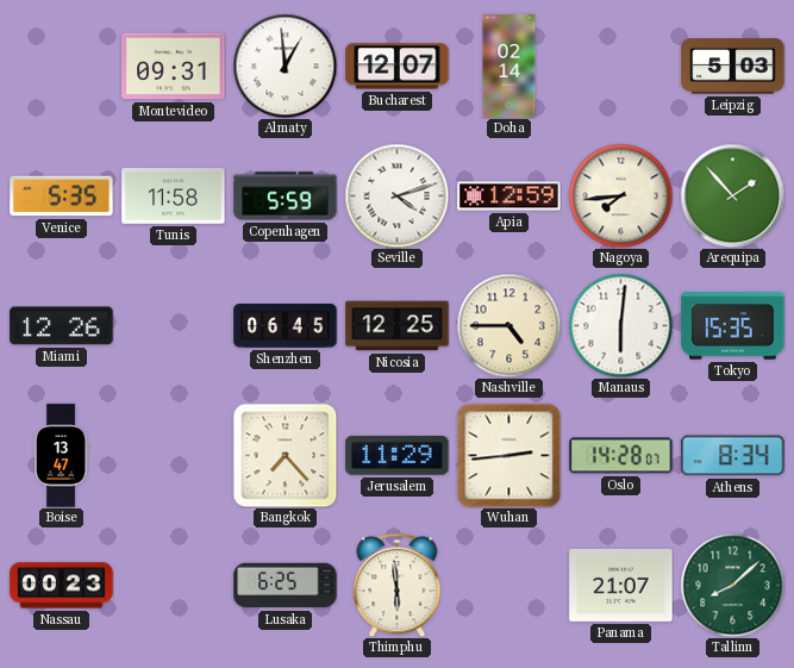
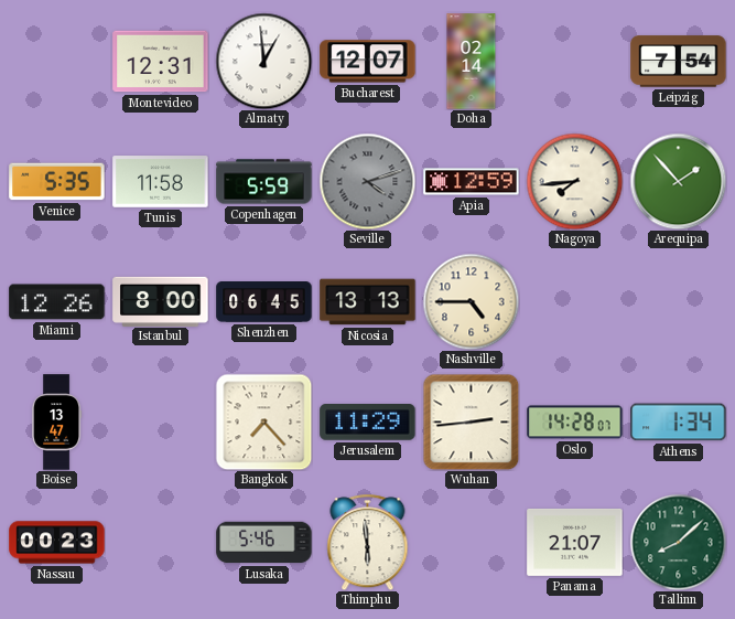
Montevideo: 09:31 -> 12:31
Leipzig: 5:03 -> 7:54
Seville dial: white -> grey
Istanbul: none -> 8:00
Nicosia: 12:25 -> 13:13
Manaus: 6:01 -> none
Tokyo: 15:35 -> none
Athens: 8:34 -> 1:34
Lusaka: 6:25 -> 5:46
